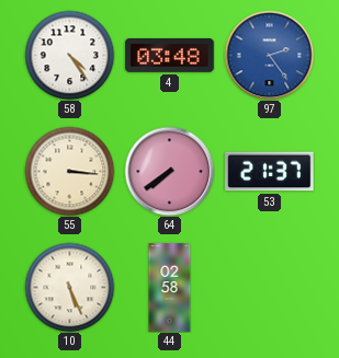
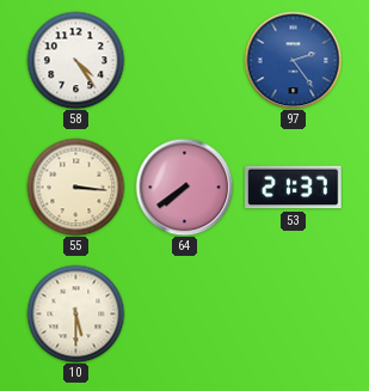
4: 03:48 -> none
10: 5:26 -> 5:30
44: 02:58 -> none
